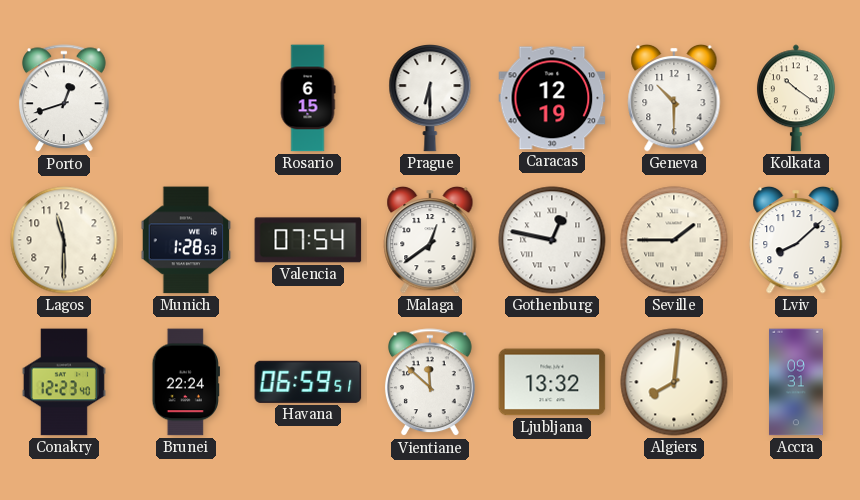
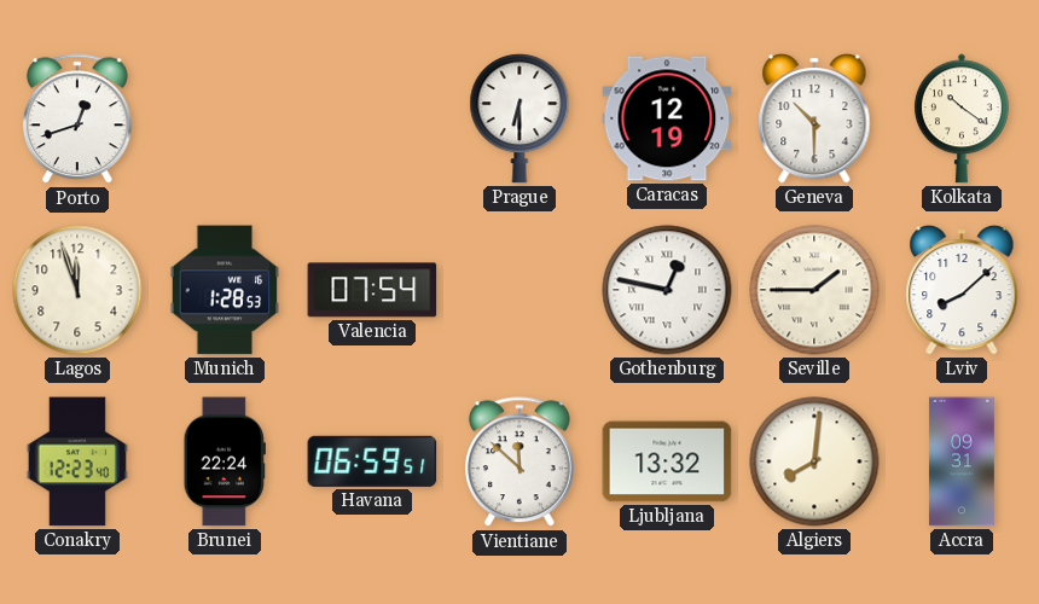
Rosario: 6:15 -> none
Lagos: 11:30 -> 11:57
Malaga: 12:39 -> none
